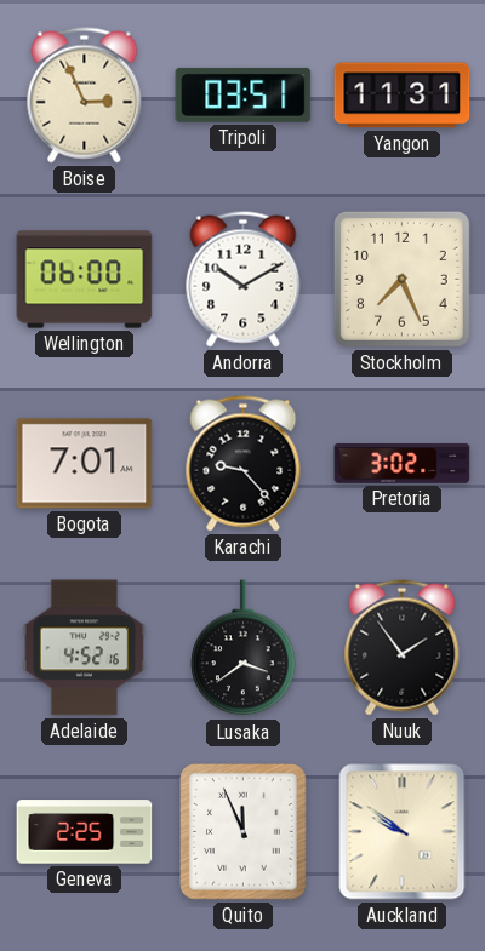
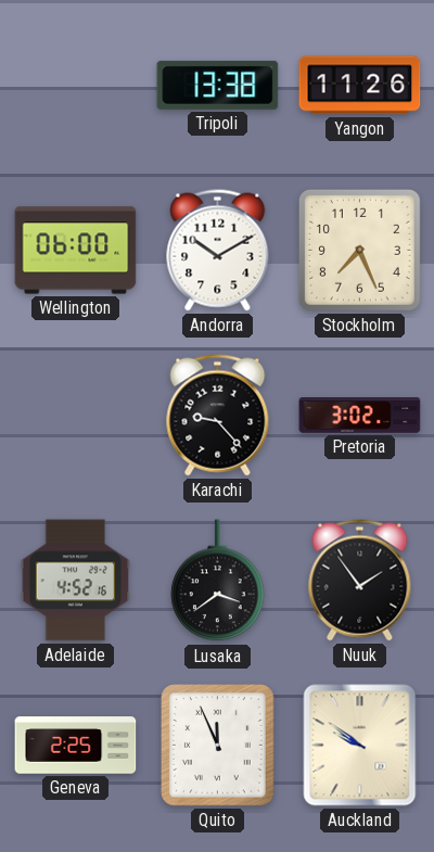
Boise: 2:56 -> none
Tripoli: 03:51 -> 13:38
Yangon: 11:31 -> 11:26
Bogota: 7:01 -> none
